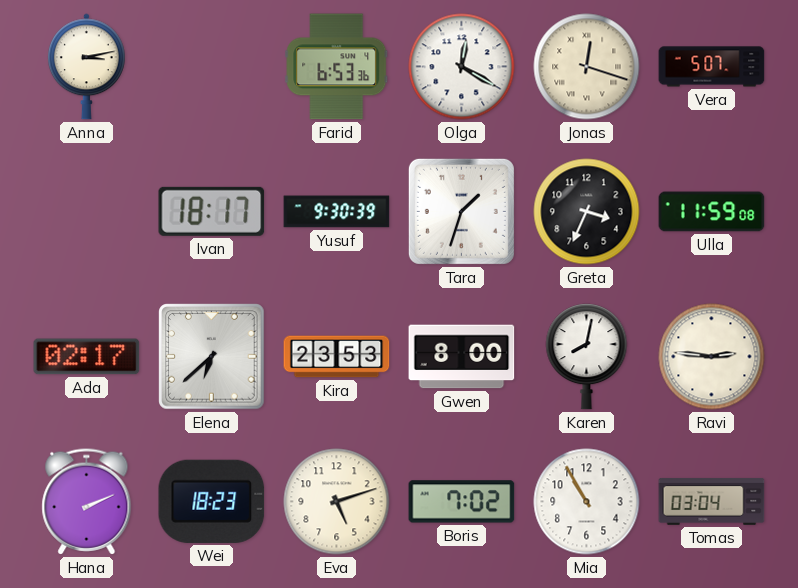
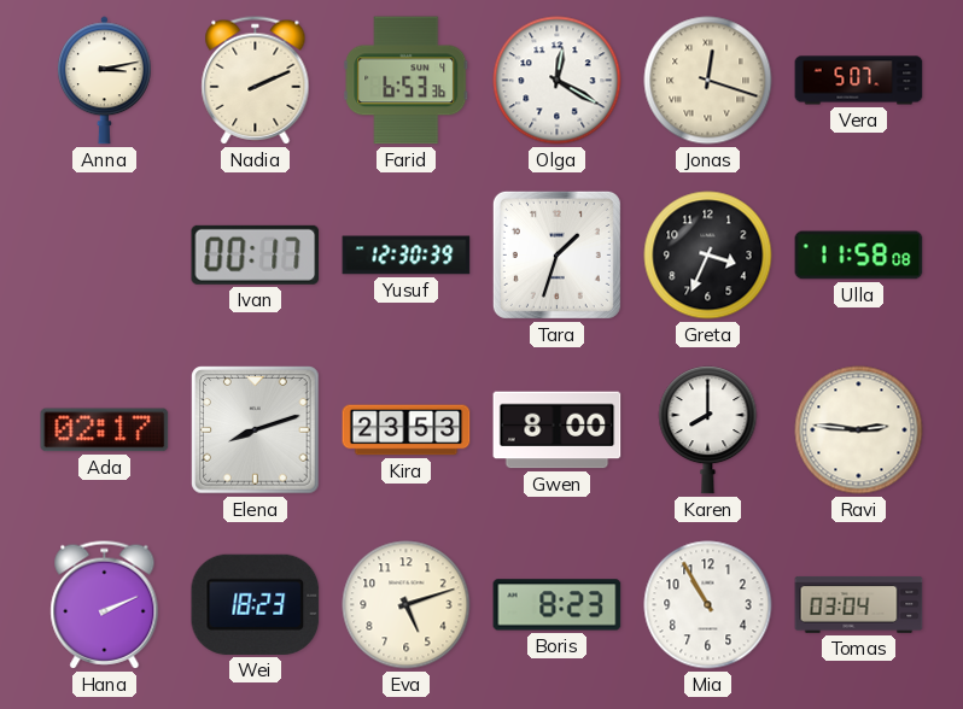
Nadia: none -> 2:11
Ivan: 18:17 -> 00:17
Yusuf: 9:30 -> 12:30
Ulla: 11:59 -> 11:58
Elena: 6:38 -> 8:12
Karen: 8:02 -> 8:00
Boris: 7:02 -> 8:23
